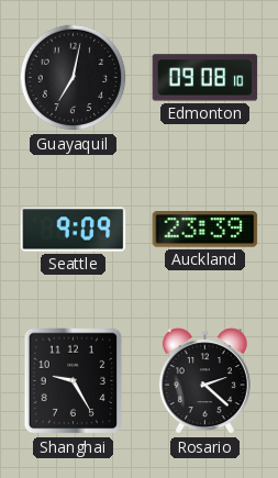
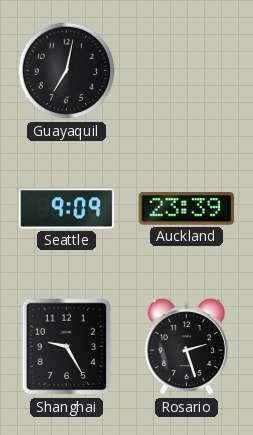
Edmonton: 09:08 -> none
Rosario: 2:22 -> 2:27
